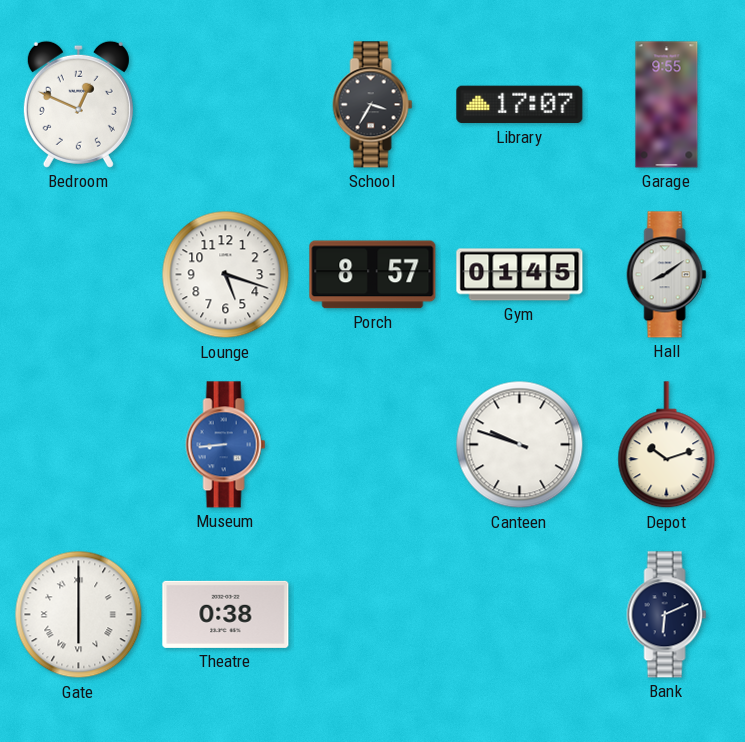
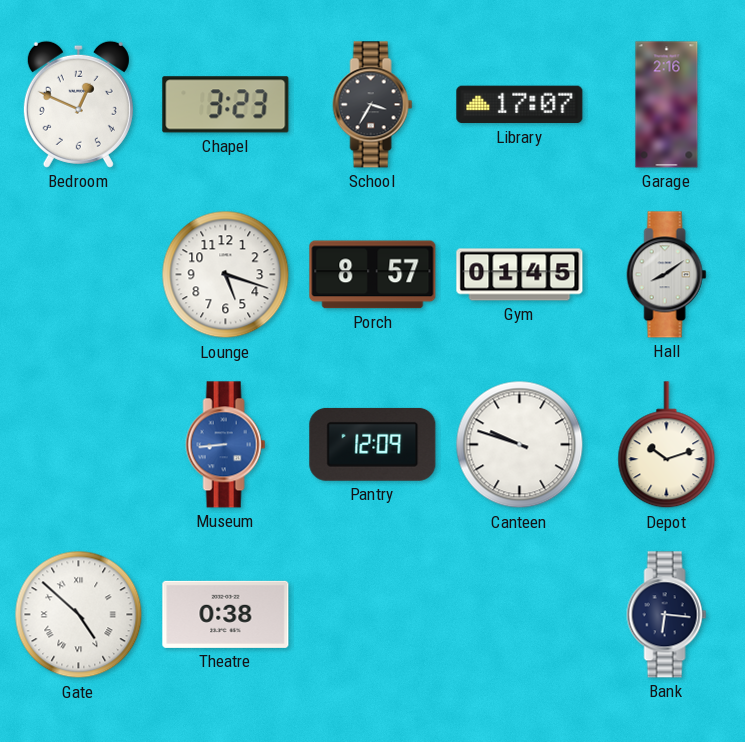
Chapel: none -> 3:23
Garage: 9:55 -> 2:16
Pantry: none -> 12:09
Gate: 6:00 -> 4:52
Bank: 6:11 -> 6:16
